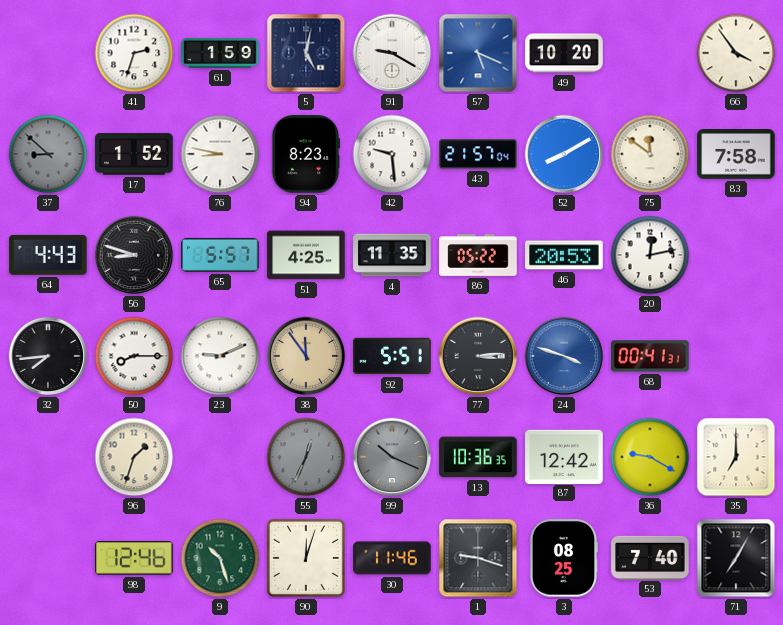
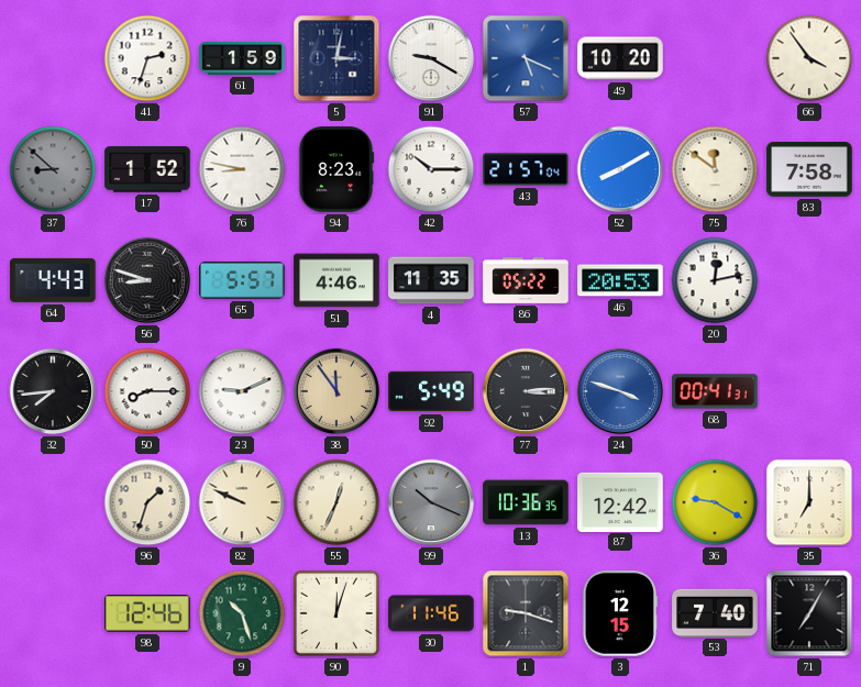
5: 5:02 -> 3:02
42: 9:29 -> 10:15
51: 4:25 -> 4:46
92: 5:51 -> 5:49
82: none -> 9:49
55 dial: grey -> cream
3: 08:25 -> 12:15
